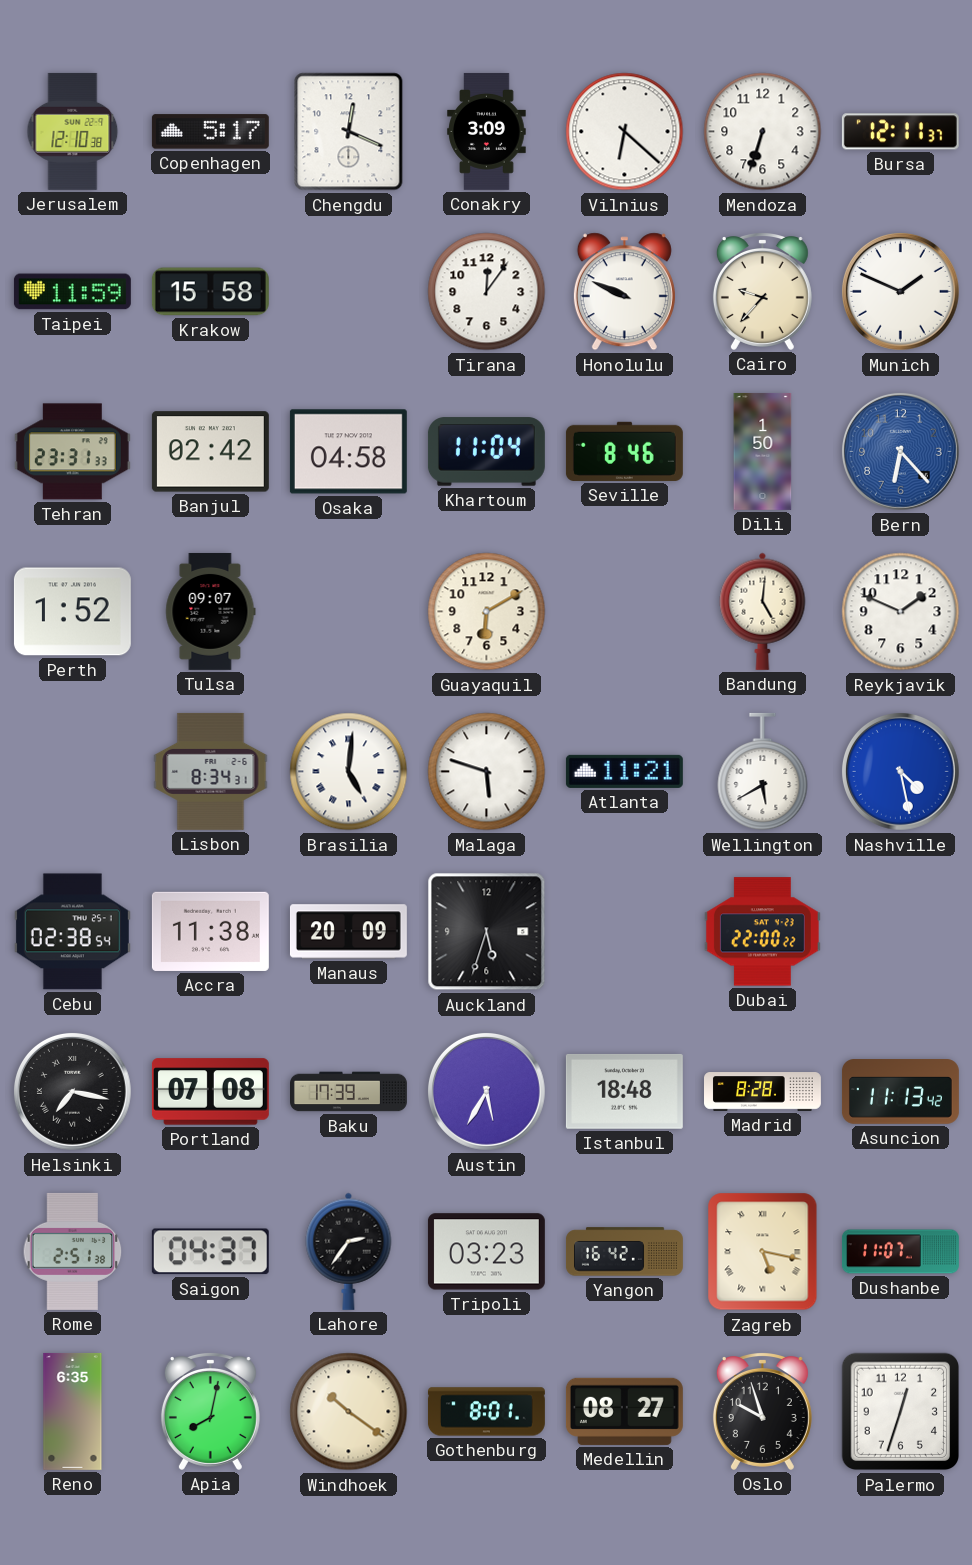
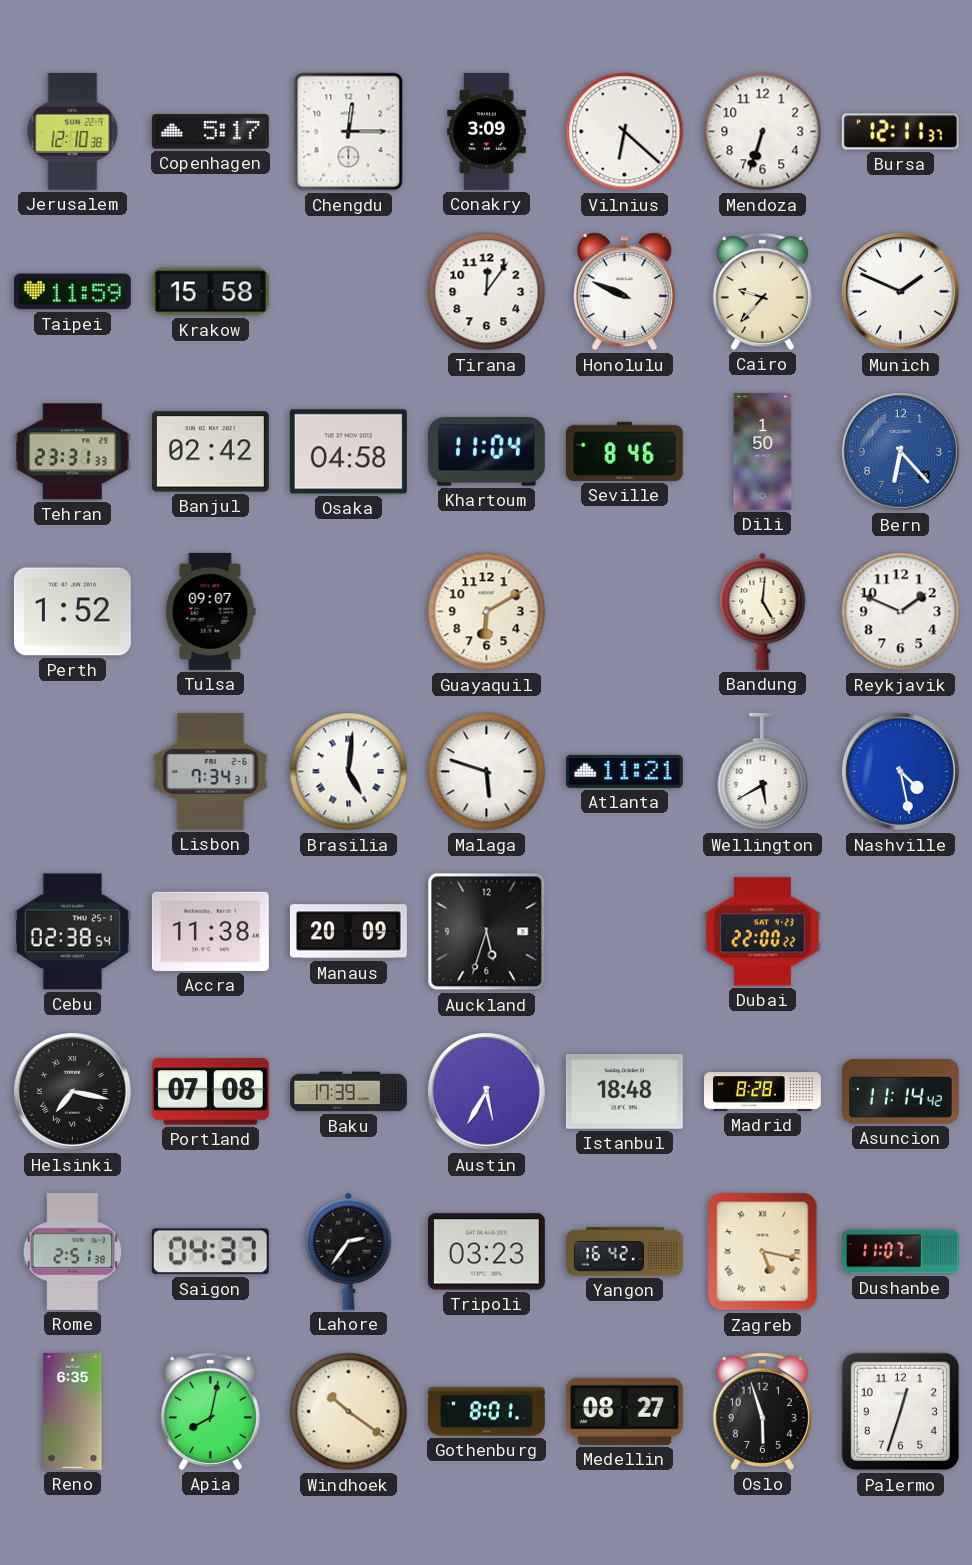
Chengdu: 12:19 -> 12:15
Lisbon: 8:34 -> 7:34
Asuncion: 11:13 -> 11:14
Oslo: 9:57 -> 5:57
